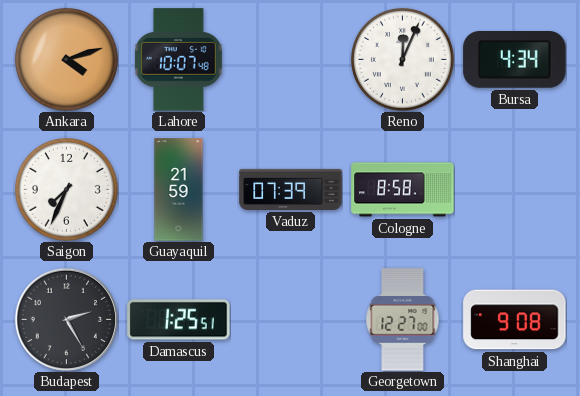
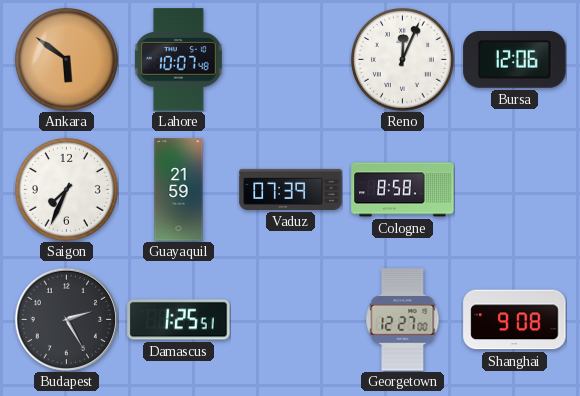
Ankara: 4:12 -> 5:51
Bursa: 4:34 -> 12:06
